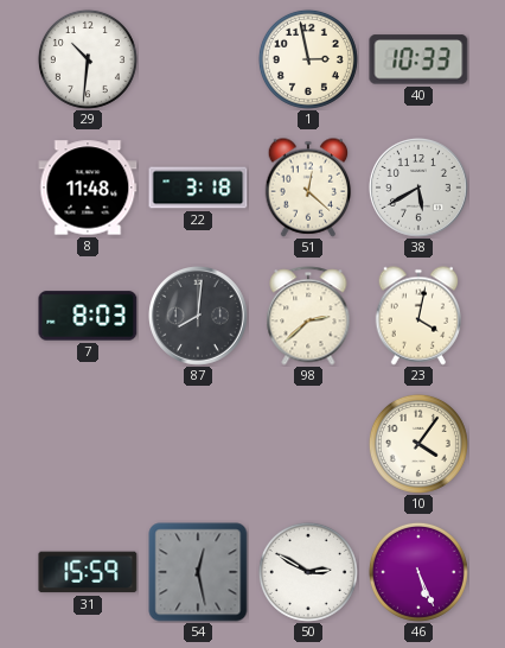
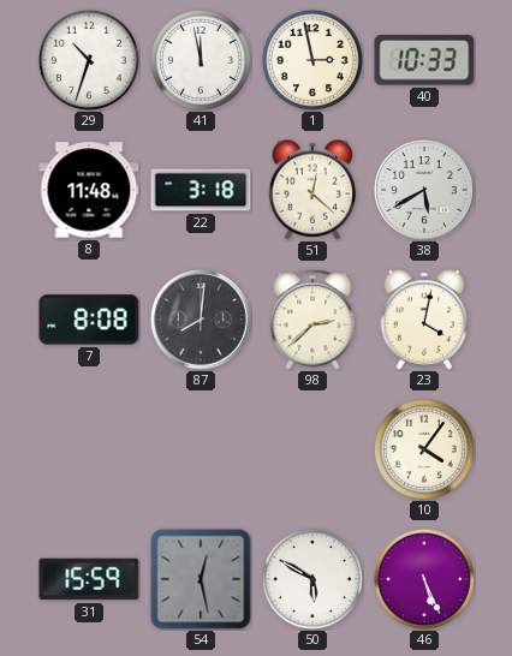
29: 10:31 -> 10:33
41: none -> 11:58
7: 8:03 -> 8:08
50: 2:50 -> 5:50
